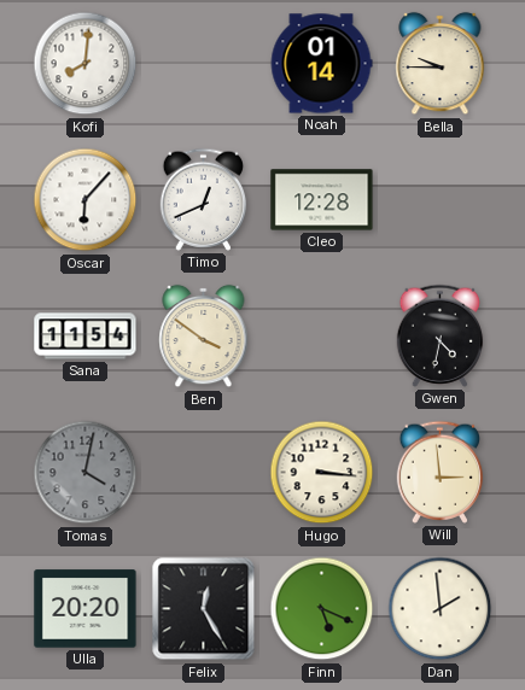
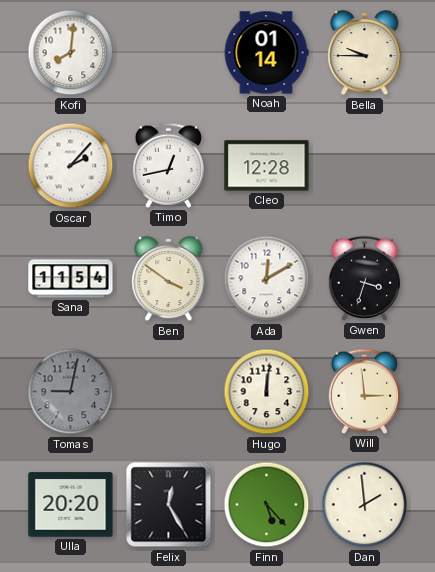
Oscar: 6:07 -> 2:07
Timo: 12:41 -> 12:43
Ada: none -> 12:10
Gwen: 4:32 -> 3:33
Tomas: 4:02 -> 9:02
Hugo: 3:16 -> 12:01
Finn: 5:19 -> 5:23
